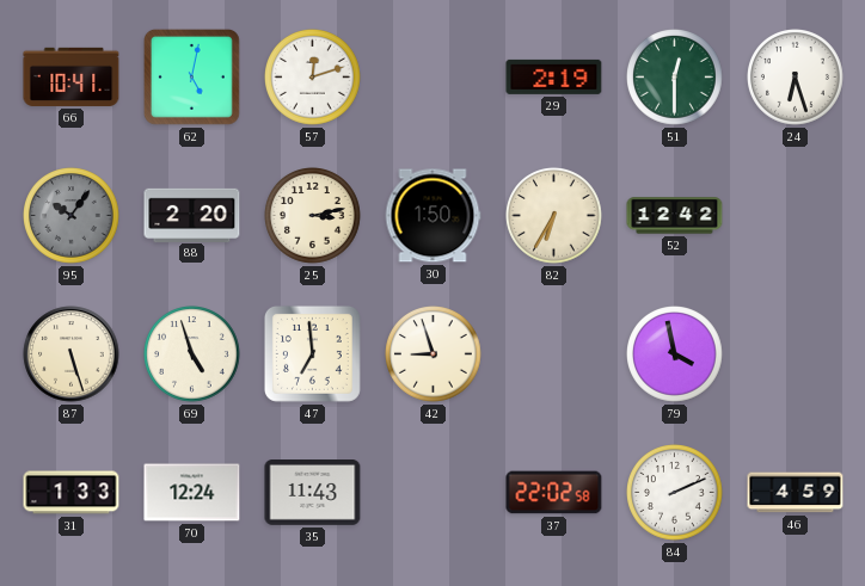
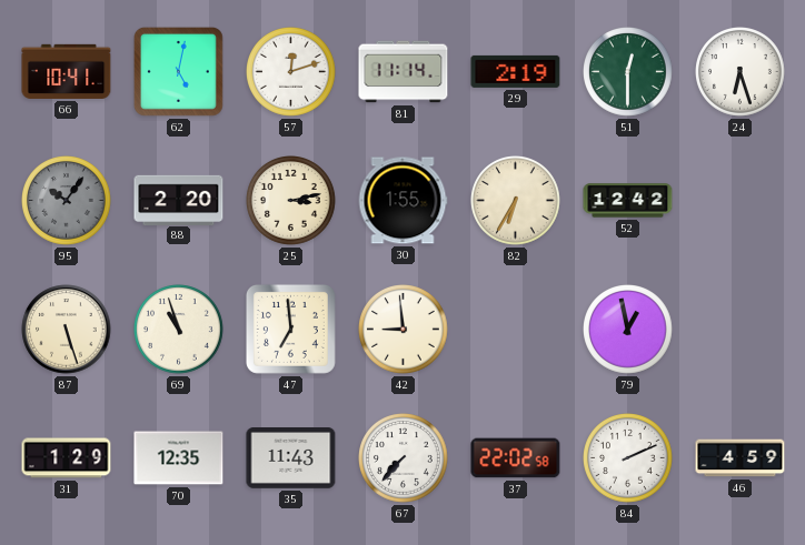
81: none -> 11:14
30: 1:50 -> 1:55
69: 4:57 -> 10:57
42: 8:57 -> 8:59
79: 3:58 -> 12:58
31: 1:33 -> 1:29
70: 12:24 -> 12:35
67: none -> 7:37
